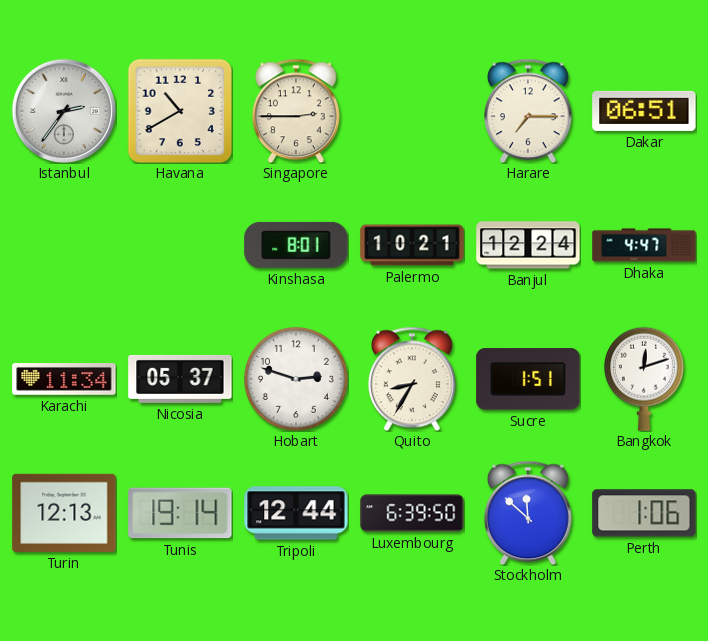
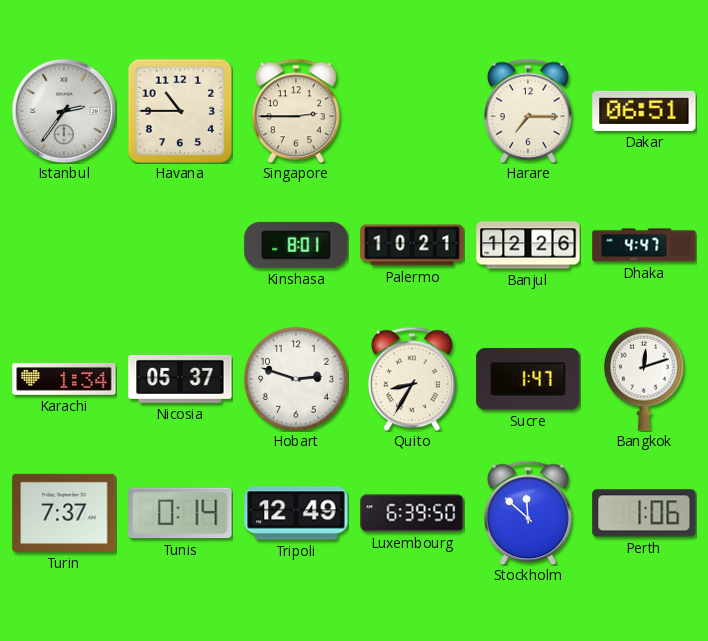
Havana: 10:40 -> 10:45
Banjul: 12:24 -> 12:26
Karachi: 11:34 -> 1:34
Sucre: 1:51 -> 1:47
Turin: 12:13 -> 7:37
Tunis: 19:14 -> 0:14
Tripoli: 12:44 -> 12:49
